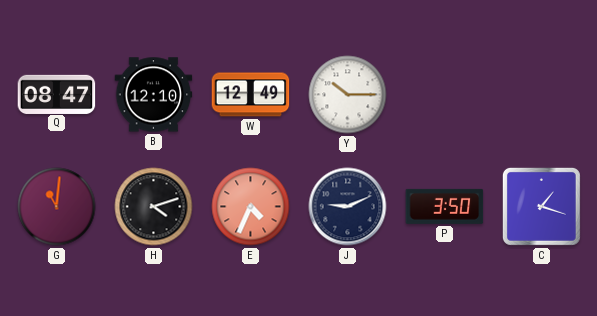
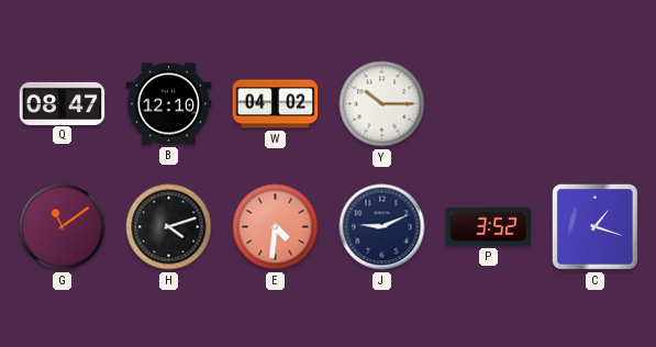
W: 12:49 -> 04:02
G: 11:01 -> 11:09
E: 4:34 -> 4:31
P: 3:50 -> 3:52
